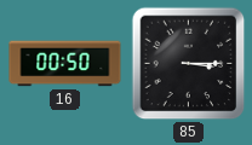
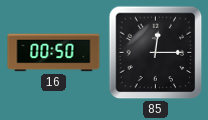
85: 3:15 -> 12:15
